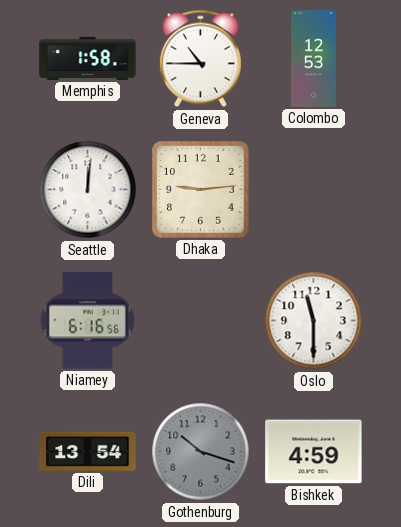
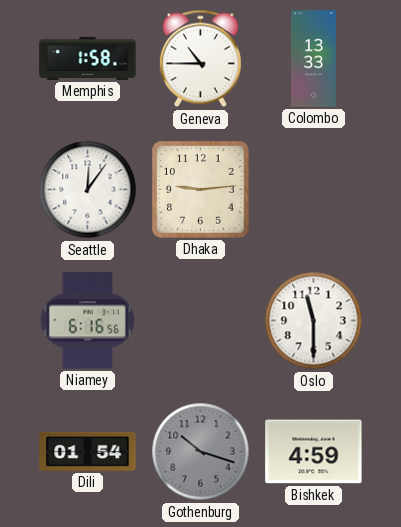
Colombo: 12:53 -> 13:33
Seattle: 12:01 -> 12:06
Dili: 13:54 -> 01:54
